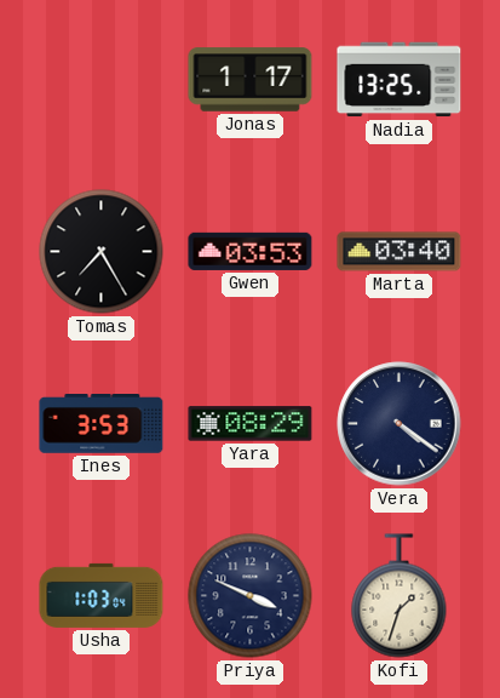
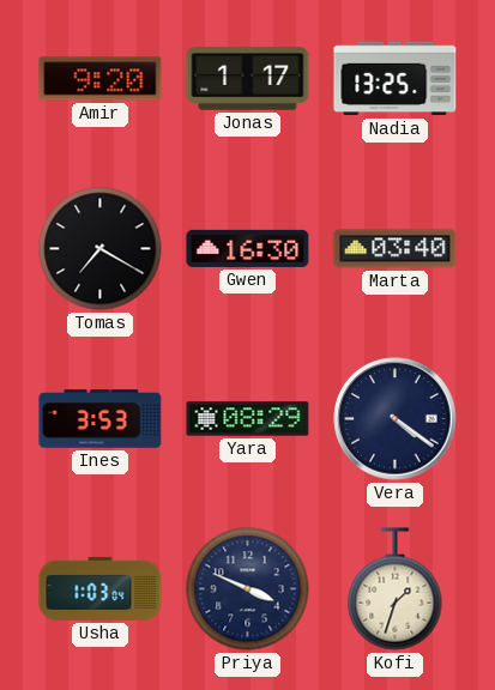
Amir: none -> 9:20
Tomas: 7:25 -> 7:20
Gwen: 03:53 -> 16:30
